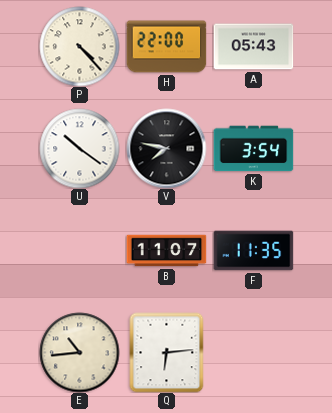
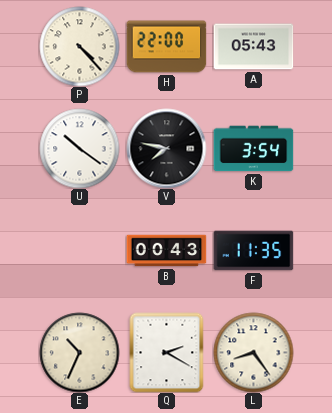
B: 11:07 -> 00:43
E: 10:44 -> 10:34
Q: 6:14 -> 2:20
L: none -> 8:24
